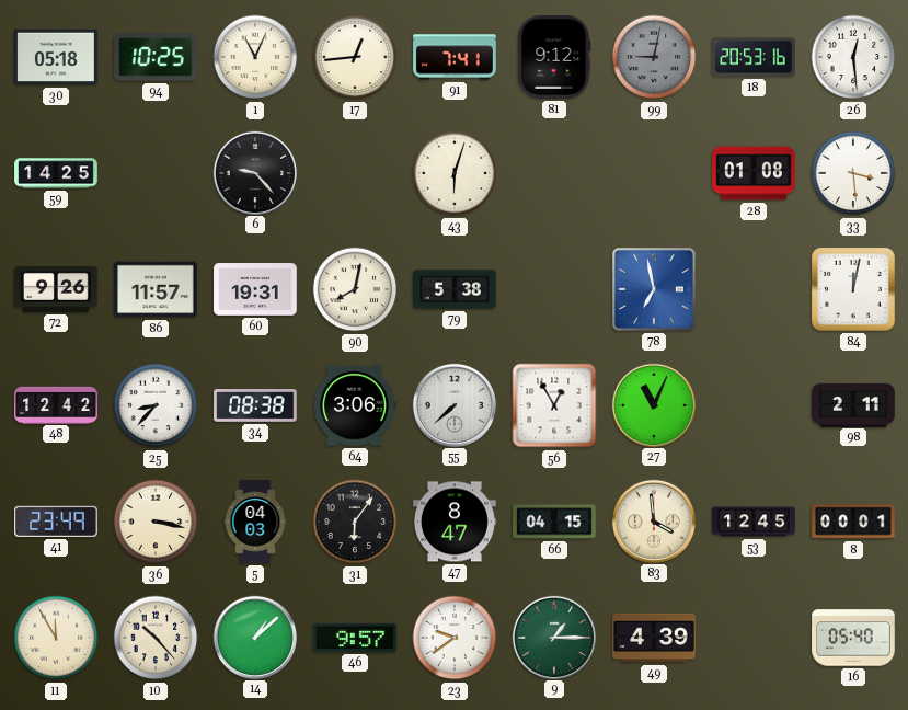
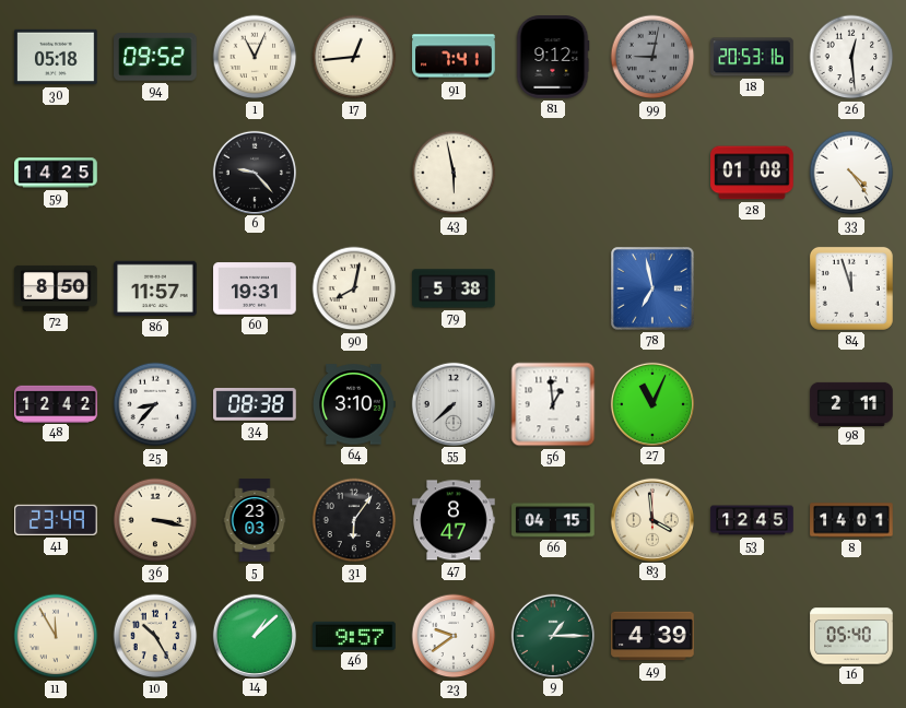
94: 10:25 -> 09:52
43: 6:03 -> 5:58
33: 3:29 -> 4:24
72: 9:26 -> 8:50
84: 12:02 -> 11:57
64: 3:06 -> 3:10
56: 12:55 -> 12:59
5: 04:03 -> 23:03
8: 00:01 -> 14:01
10: 10:23 -> 10:25
